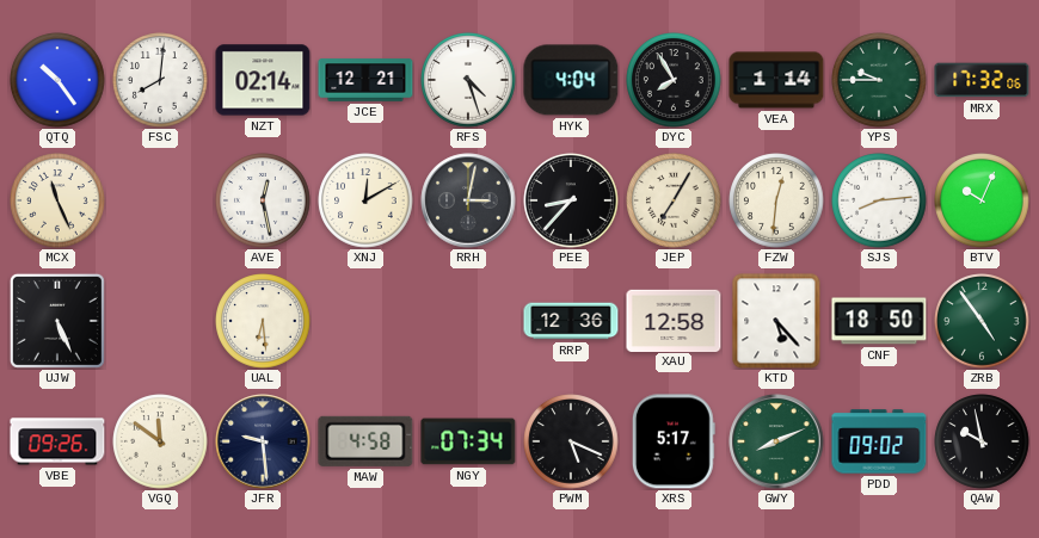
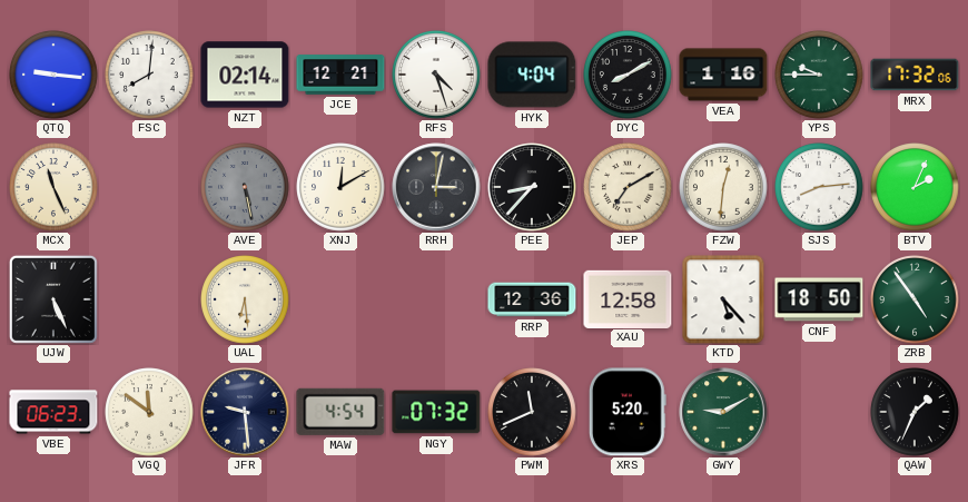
QTQ: 10:24 -> 9:16
DYC: 7:55 -> 8:10
VEA: 1:14 -> 1:16
AVE: 12:28 -> 5:28
AVE dial: white -> grey
JEP: 7:05 -> 7:10
BTV: 10:04 -> 2:04
VBE: 09:26 -> 06:23
MAW: 4:58 -> 4:54
NGY: 07:34 -> 07:32
PWM: 5:19 -> 11:41
XRS: 5:17 -> 5:20
GWY: 8:11 -> 9:10
PDD: 09:02 -> none
QAW: 9:58 -> 1:34
